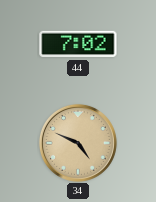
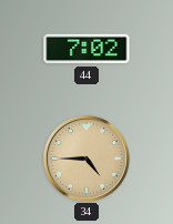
34: 4:49 -> 4:45
